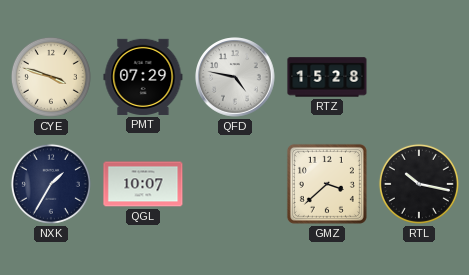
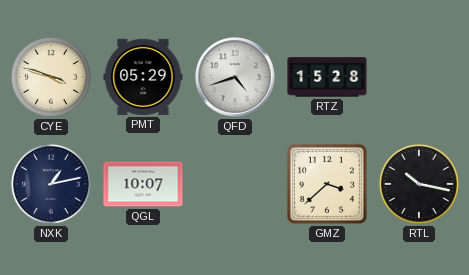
PMT: 07:29 -> 05:29
QFD: 4:47 -> 4:42
NXK: 1:35 -> 1:13
